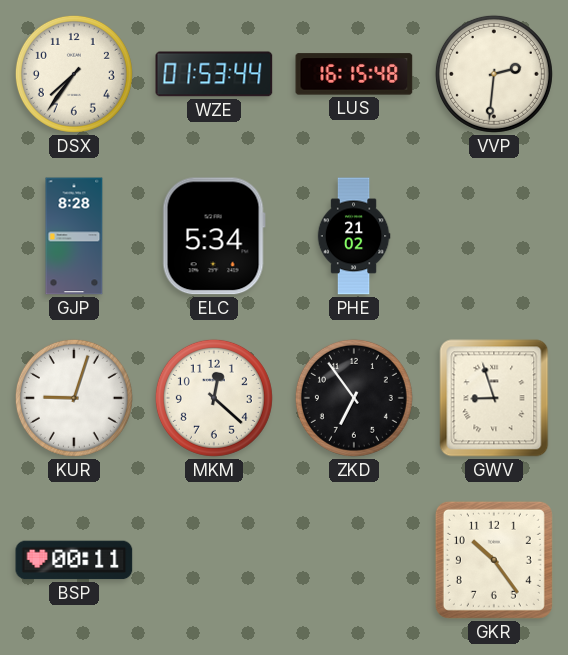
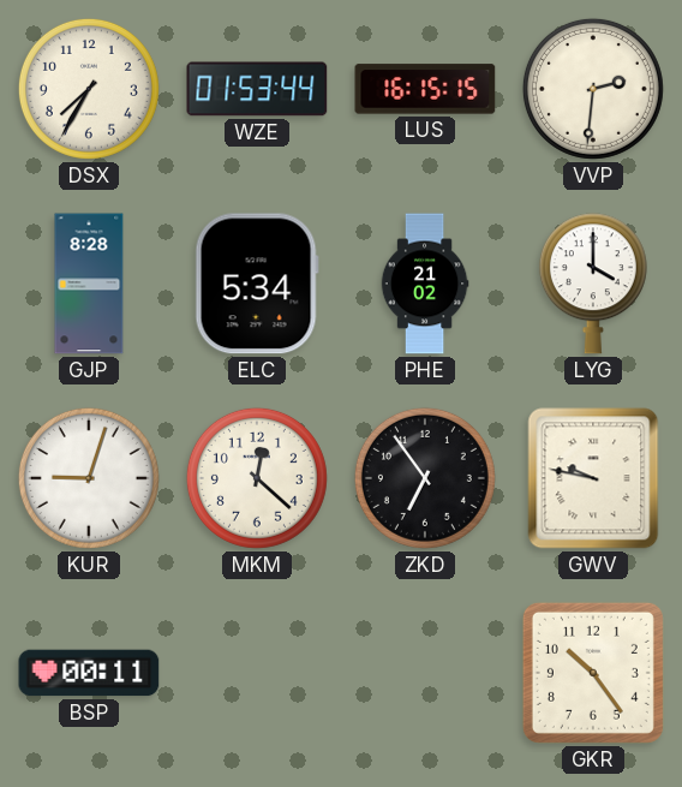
DSX: 7:36 -> 7:35
LUS: 16:15:48 -> 16:15:15
LYG: none -> 4:00
GWV: 8:57 -> 9:47
